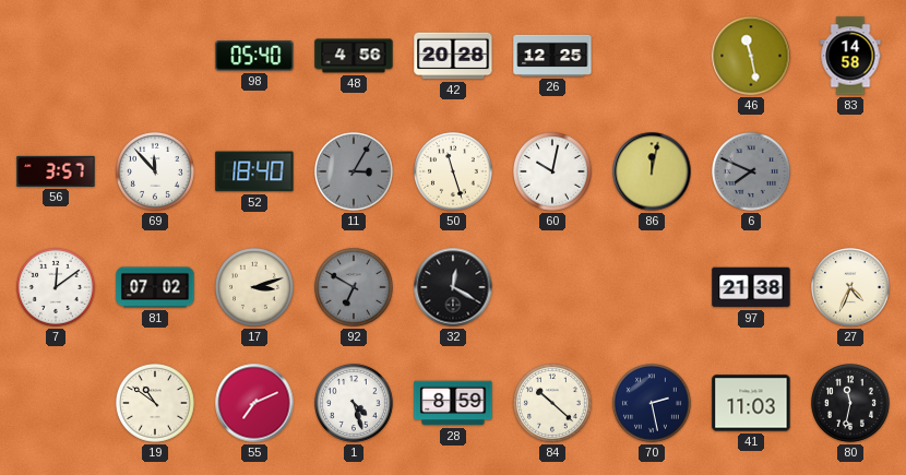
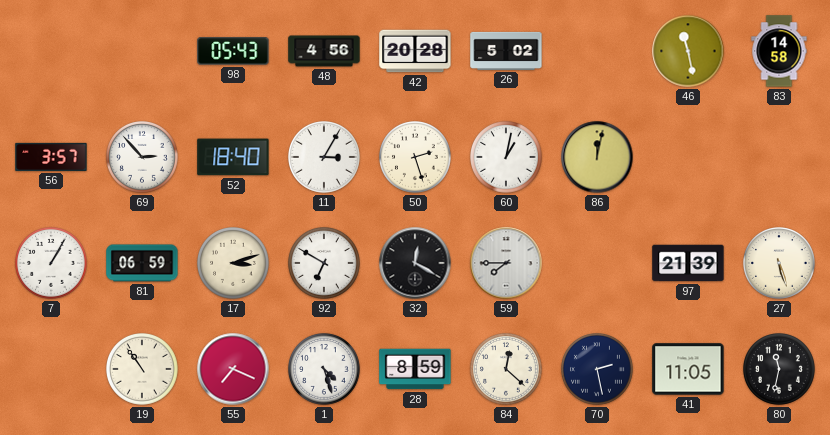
98: 05:40 -> 05:43
26: 12:25 -> 5:02
69: 11:53 -> 2:53
11 dial: grey -> white
50: 11:27 -> 2:27
60: 10:02 -> 1:02
6: 7:49 -> none
7: 12:09 -> 1:05
81: 07:02 -> 06:59
92 dial: grey -> white
59: none -> 7:45
97: 21:38 -> 21:39
27: 4:34 -> 5:27
19: 10:51 -> 10:54
55: 7:11 -> 7:19
84: 10:22 -> 12:22
41: 11:03 -> 11:05
